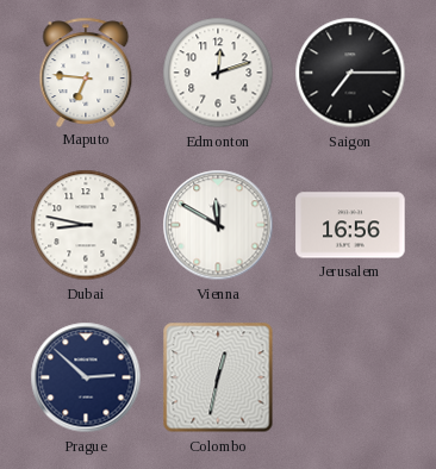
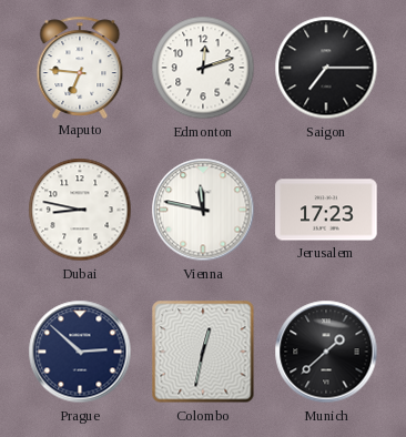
Vienna: 11:50 -> 11:47
Jerusalem: 16:56 -> 17:23
Munich: none -> 1:38
